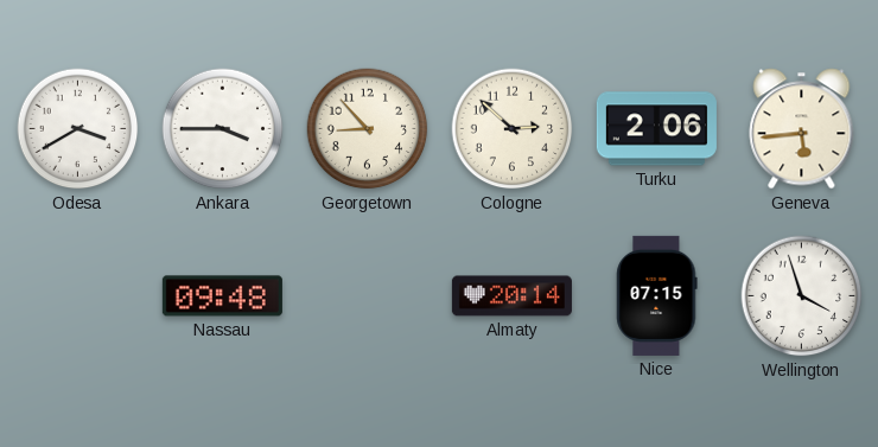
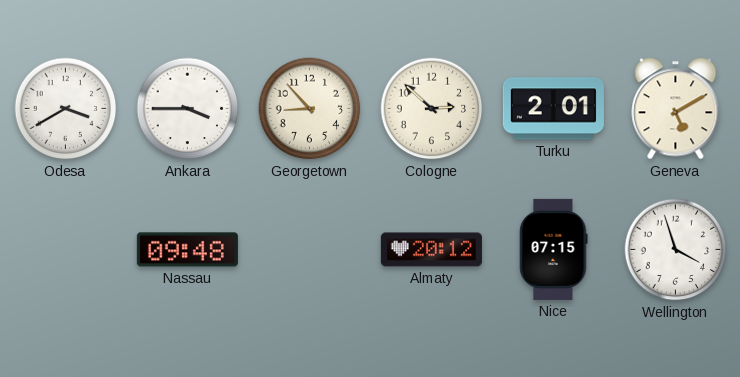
Turku: 2:06 -> 2:01
Geneva: 5:44 -> 5:10
Almaty: 20:14 -> 20:12
